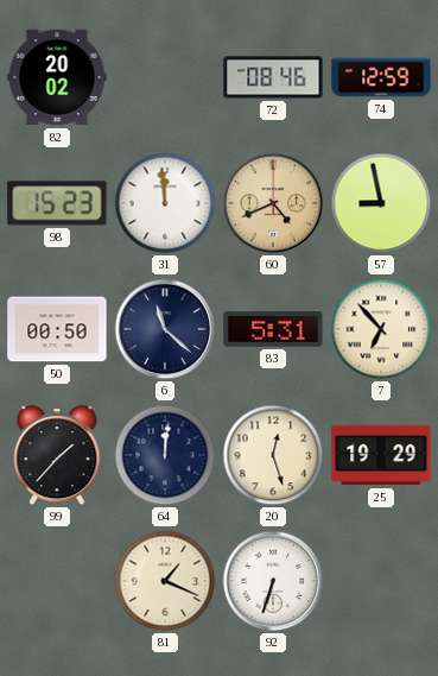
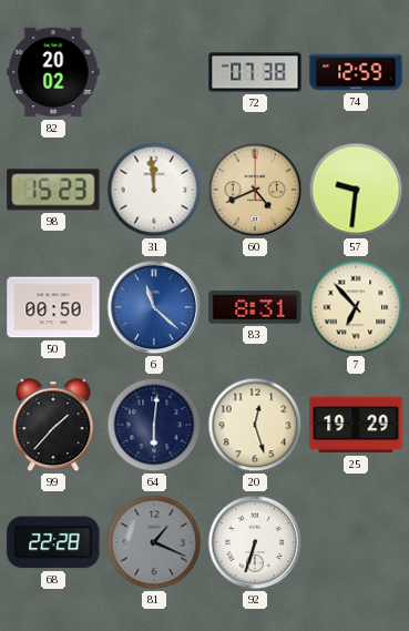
72: 08:46 -> 07:38
57: 8:58 -> 9:31
6 dial: navy -> blue
83: 5:31 -> 8:31
64: 12:01 -> 6:01
68: none -> 22:28
81 dial: cream -> grey
